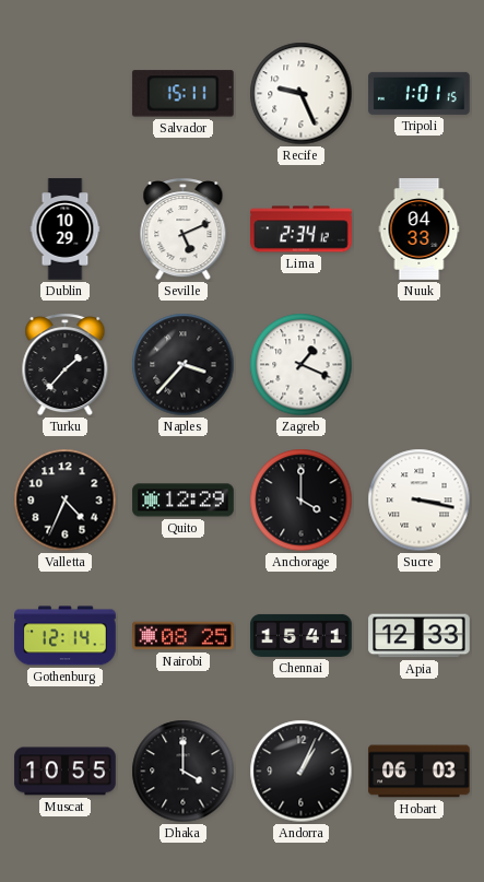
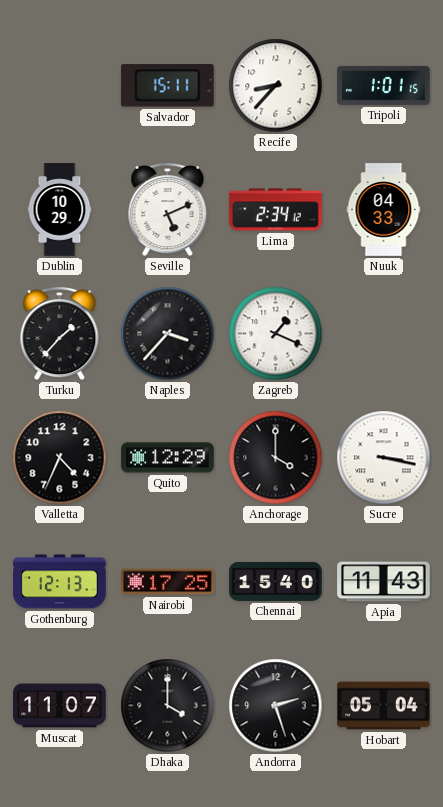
Recife: 9:26 -> 8:37
Gothenburg: 12:14 -> 12:13
Nairobi: 08:25 -> 17:25
Chennai: 15:41 -> 15:40
Apia: 12:33 -> 11:43
Muscat: 10:55 -> 11:07
Andorra: 1:04 -> 2:27
Hobart: 06:03 -> 05:04
